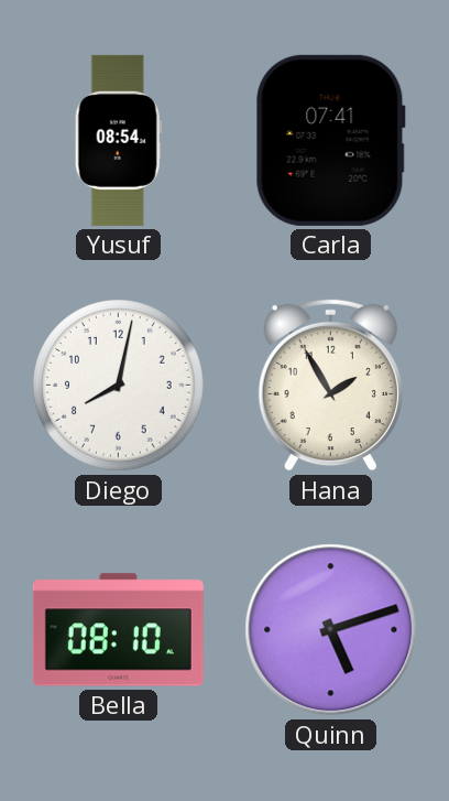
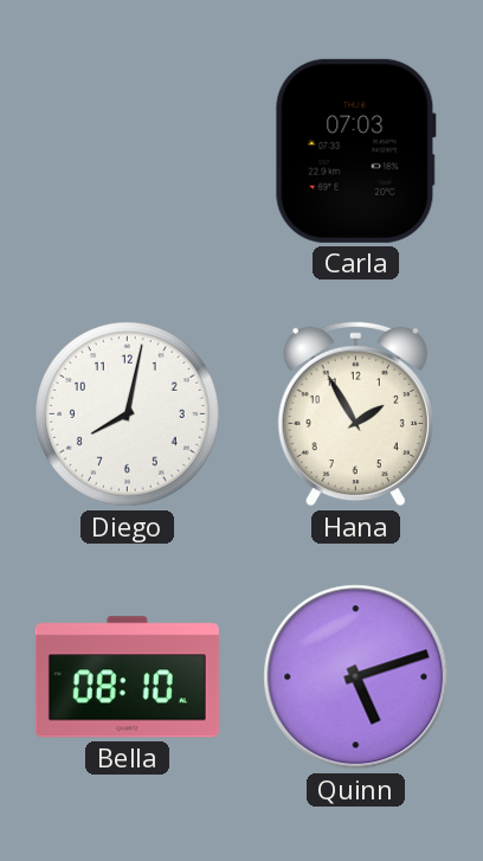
Yusuf: 08:54 -> none
Carla: 07:41 -> 07:03
